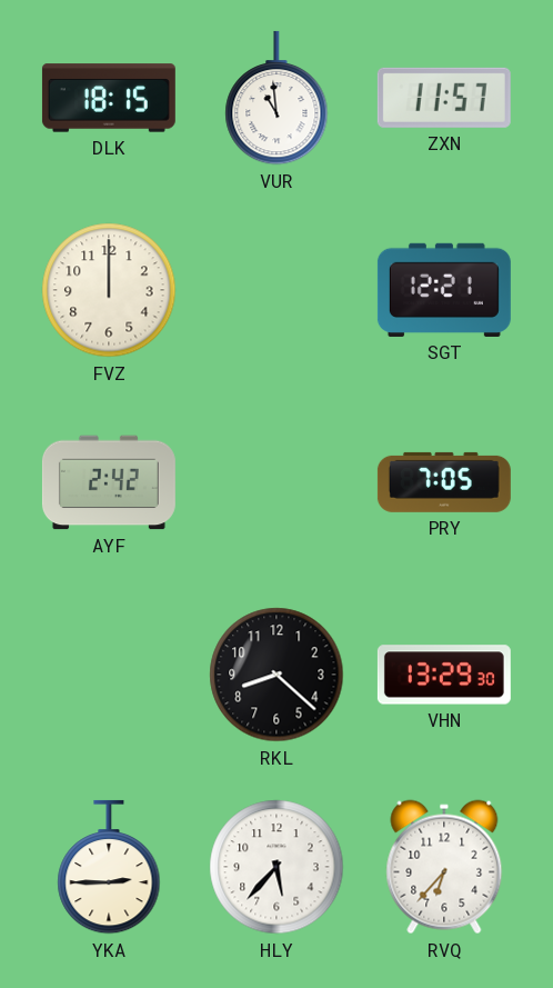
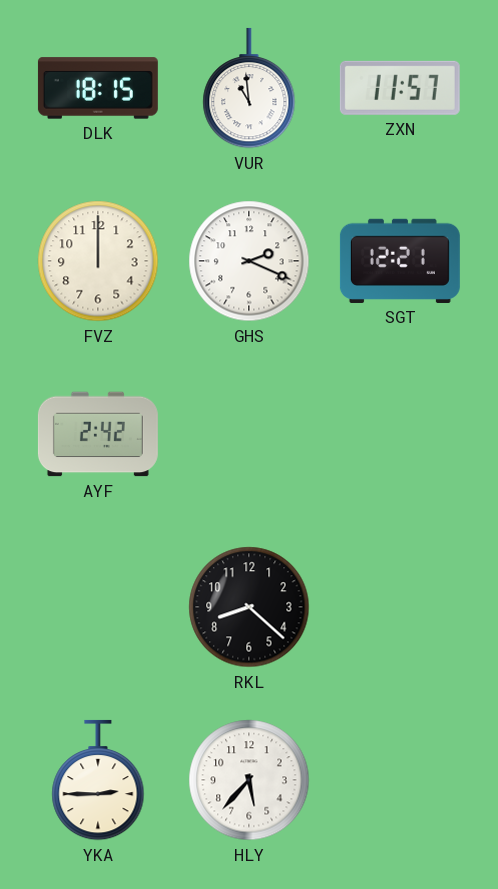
GHS: none -> 2:19
PRY: 7:05 -> none
VHN: 13:29 -> none
RVQ: 6:37 -> none
